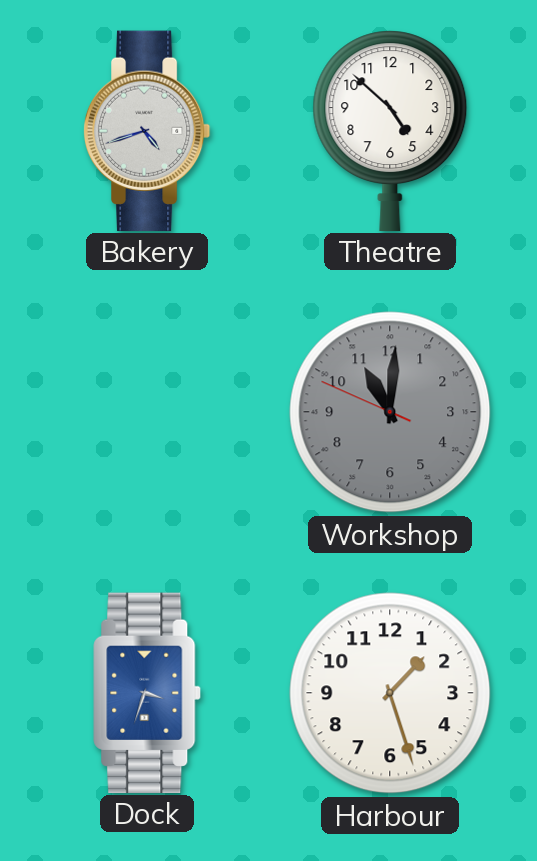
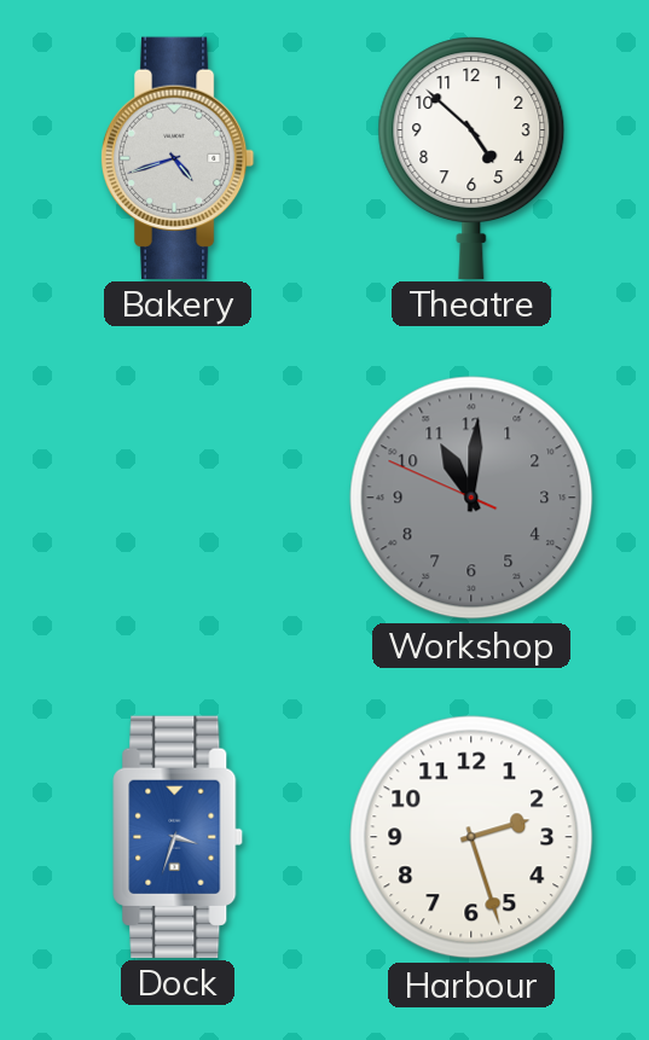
Harbour: 1:27 -> 2:27
